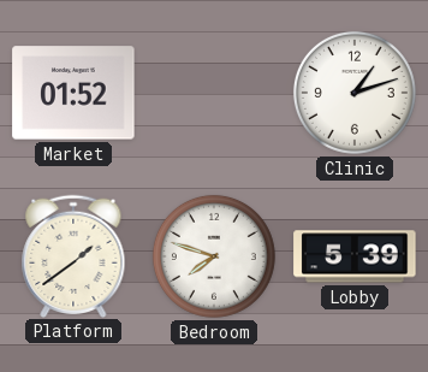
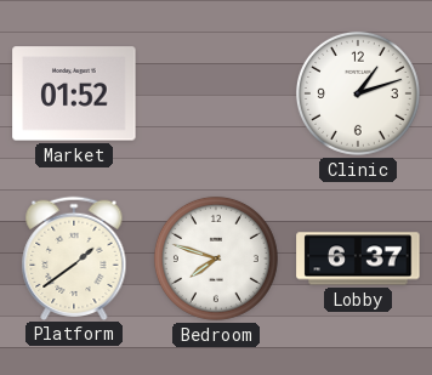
Lobby: 5:39 -> 6:37
